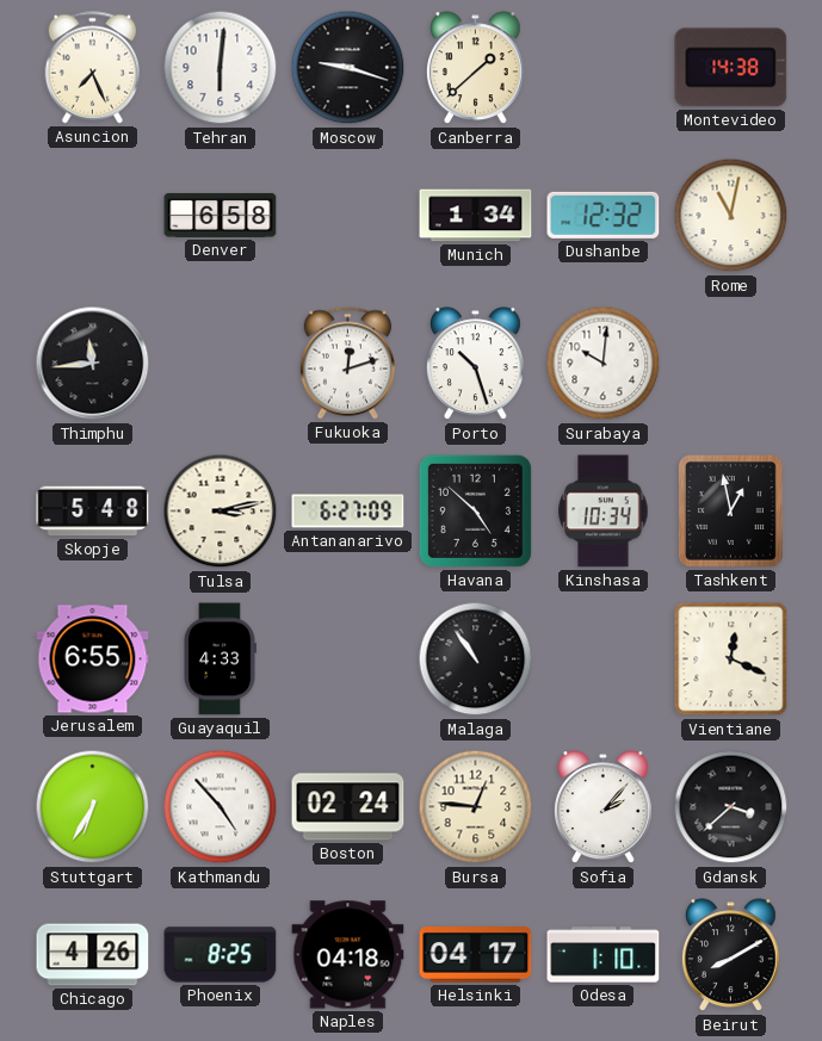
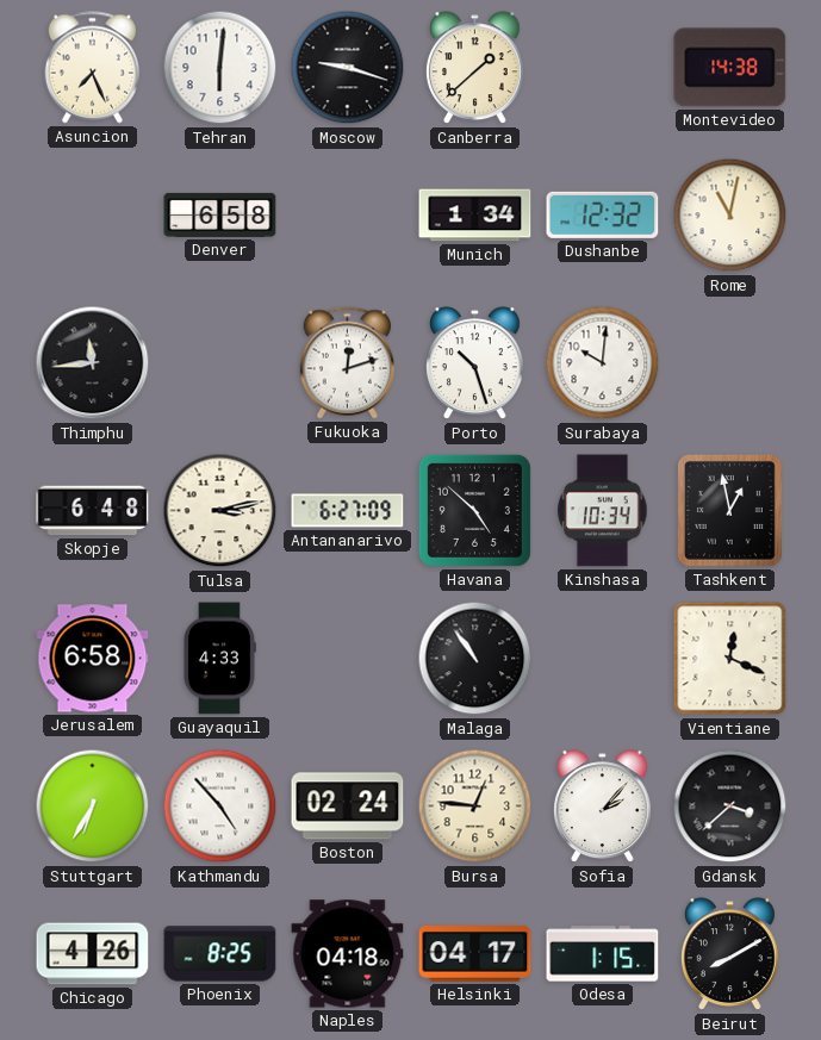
Skopje: 5:48 -> 6:48
Jerusalem: 6:55 -> 6:58
Odesa: 1:10 -> 1:15
